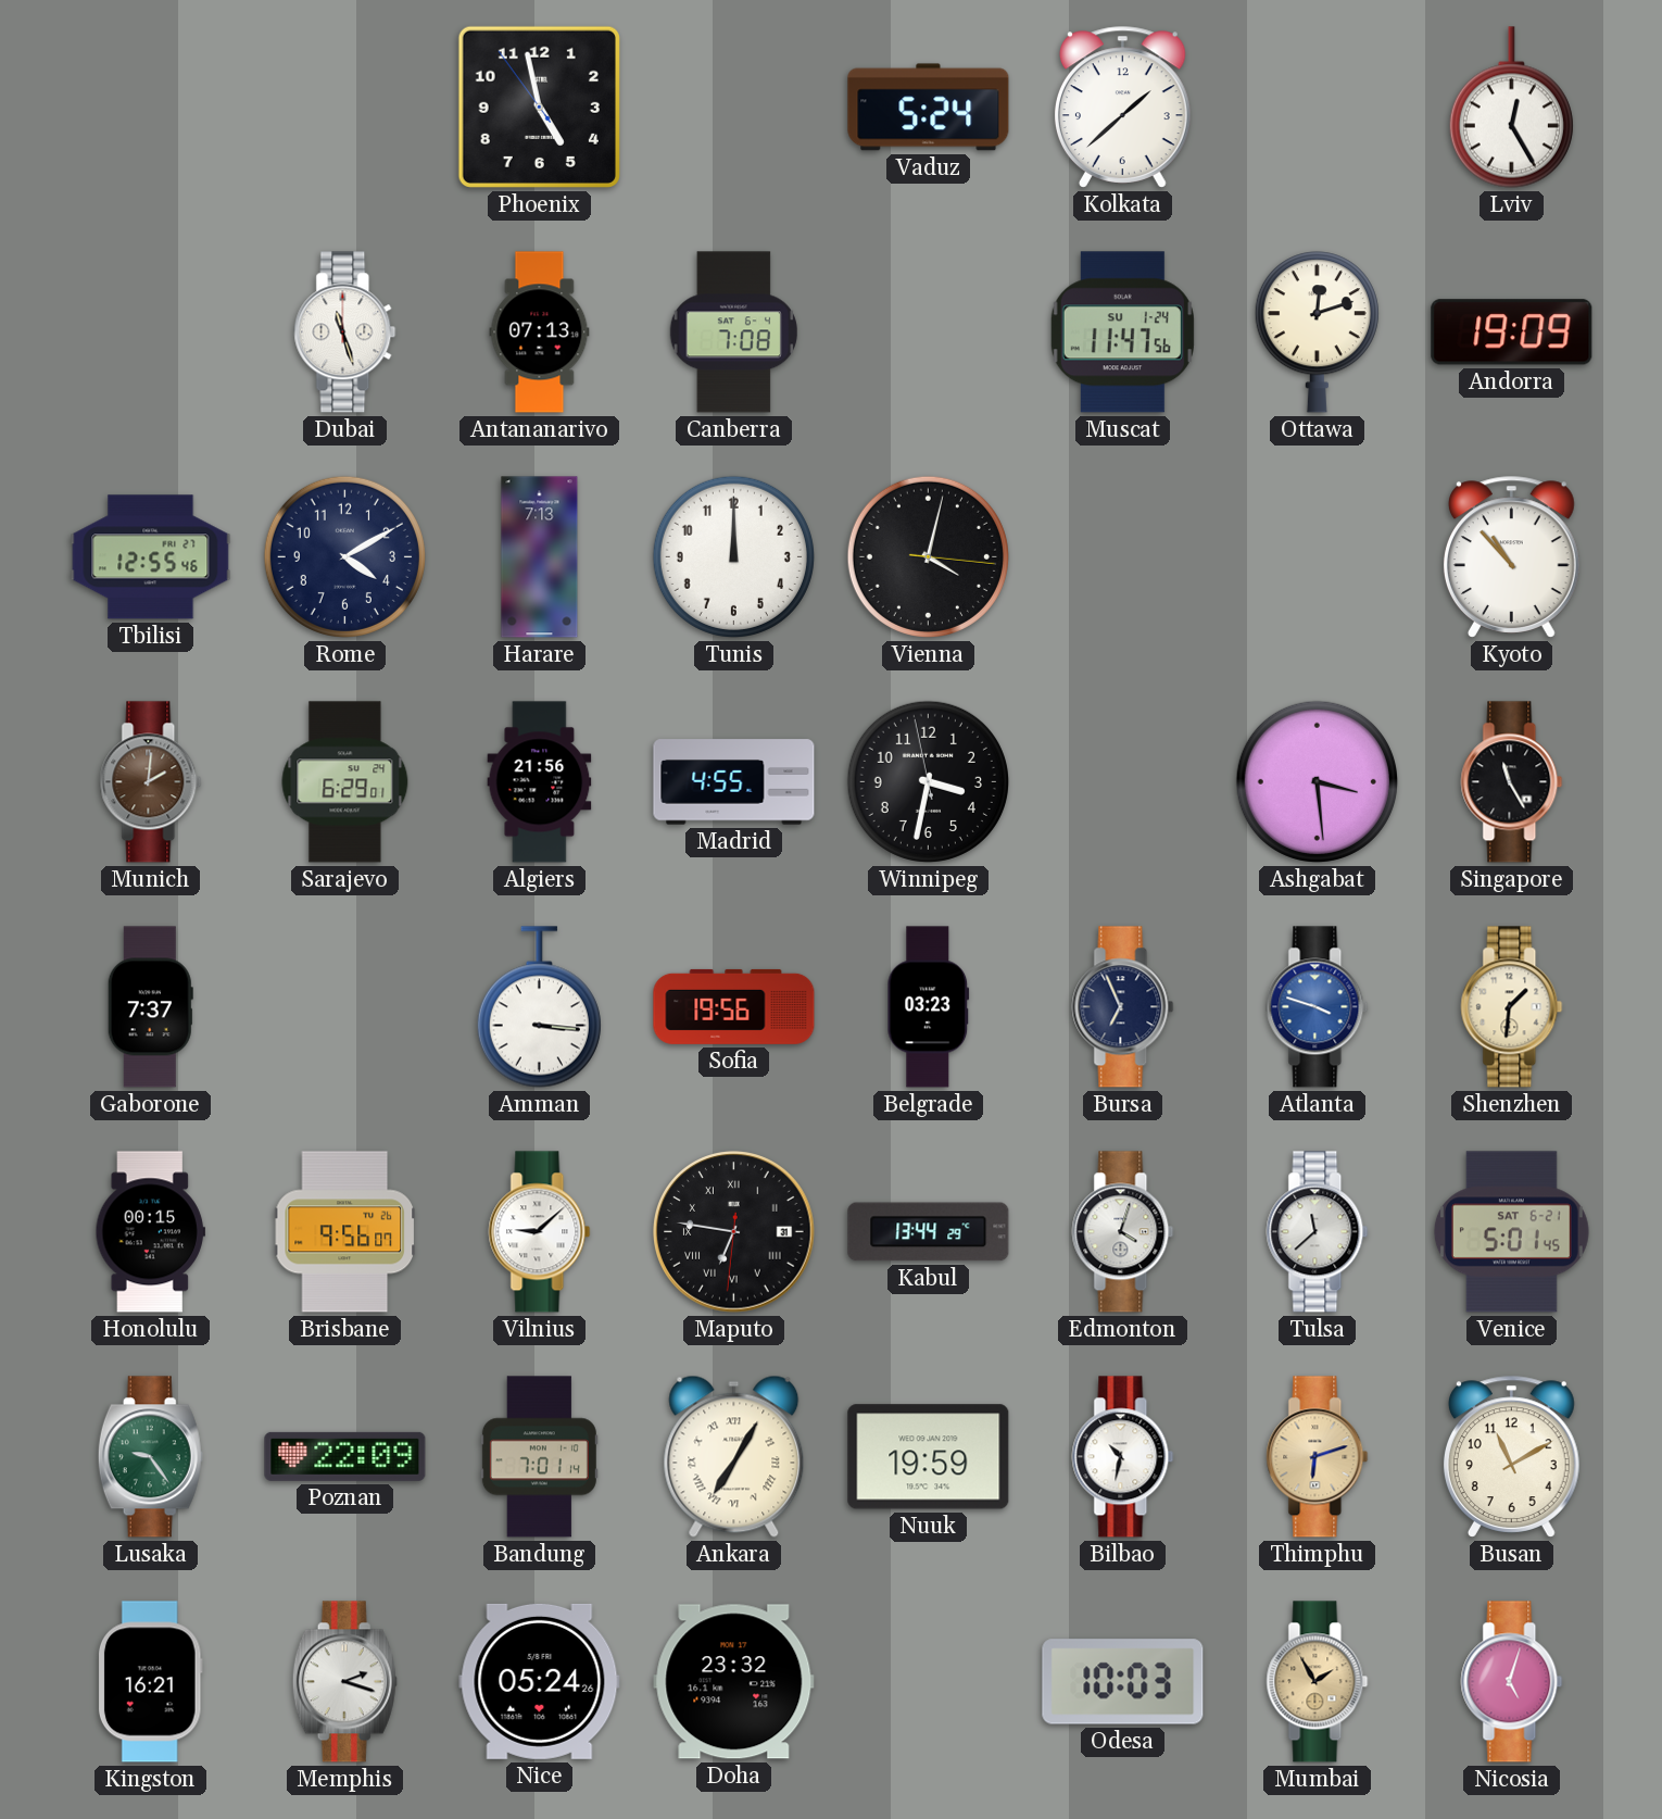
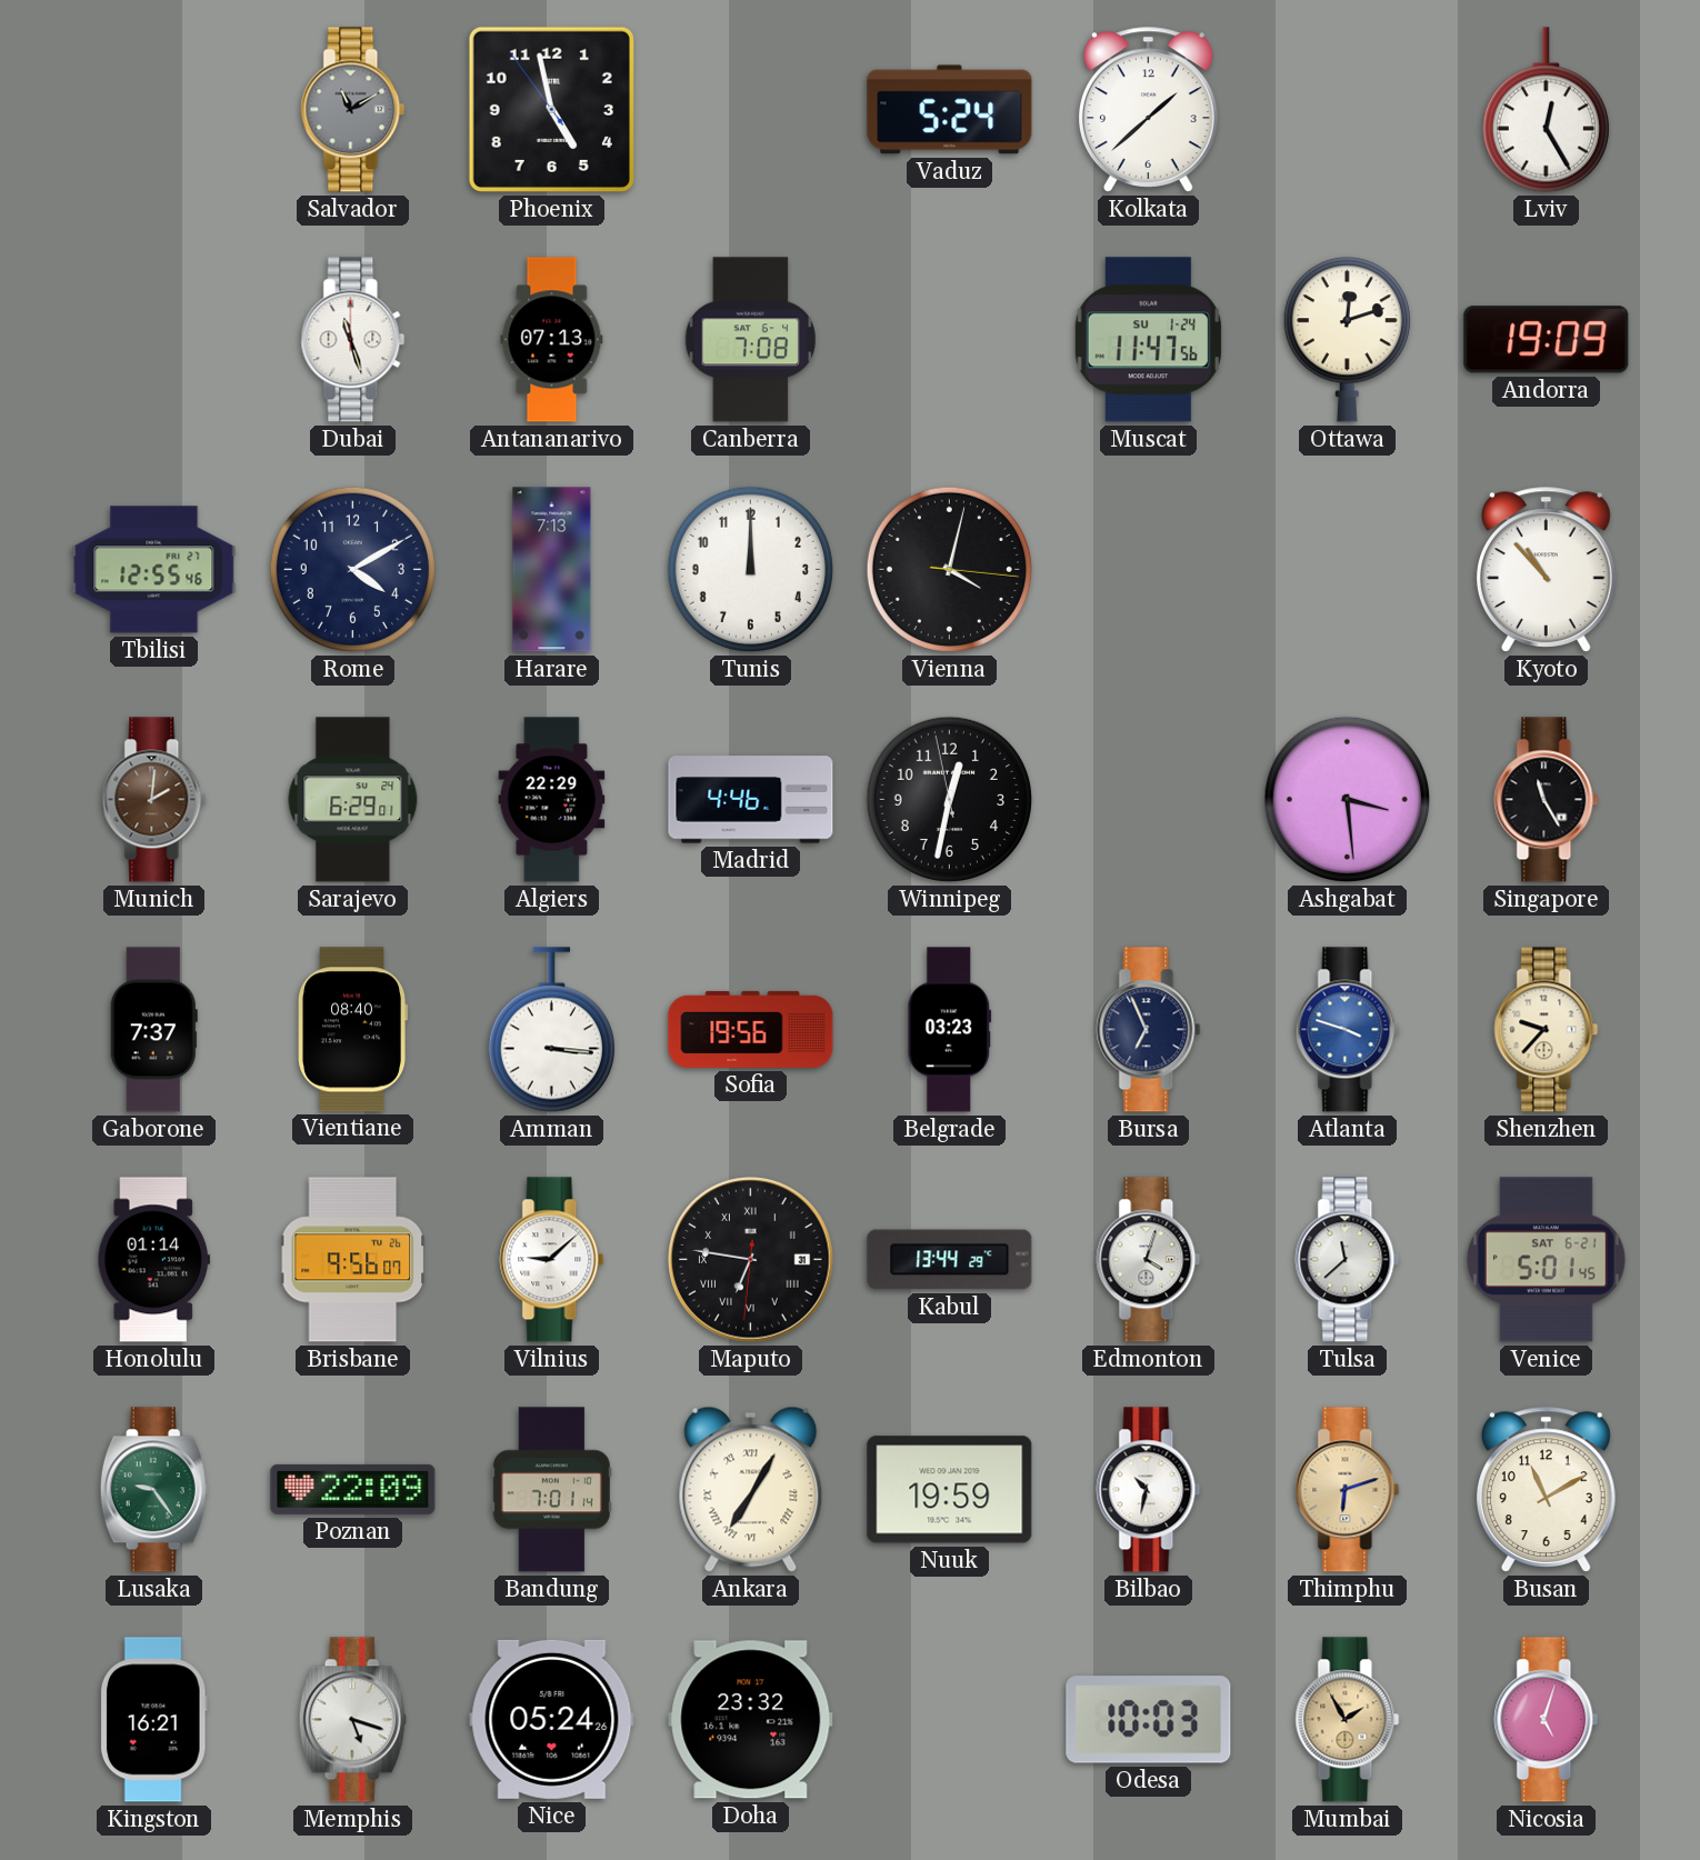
Salvador: none -> 11:10
Algiers: 21:56 -> 22:29
Madrid: 4:55 -> 4:46
Winnipeg: 3:31 -> 12:31
Vientiane: none -> 08:40
Shenzhen: 1:31 -> 9:37
Honolulu: 00:15 -> 01:14
Memphis: 2:18 -> 5:18
